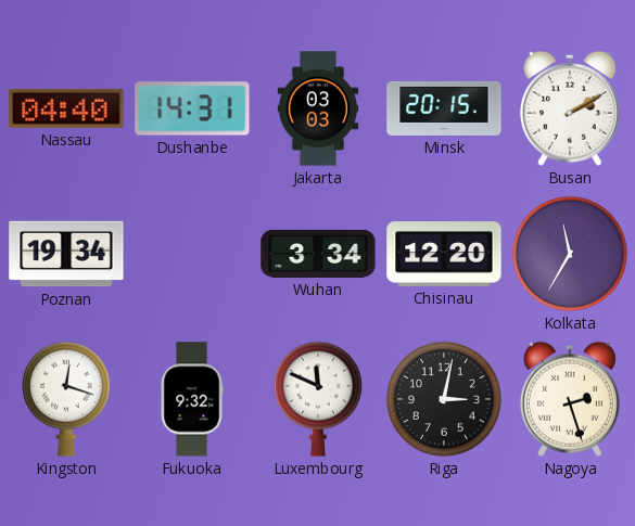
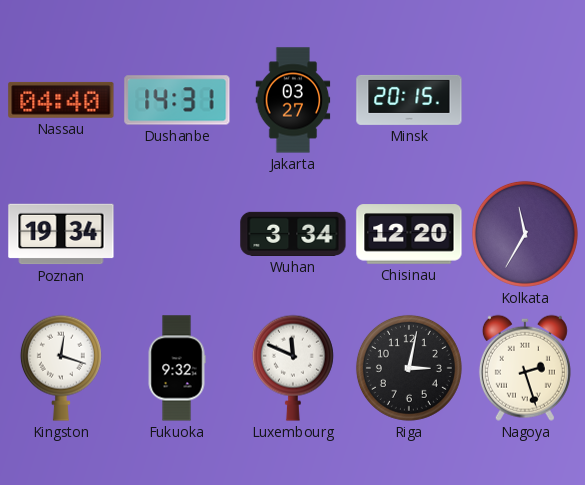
Jakarta: 03:03 -> 03:27
Busan: 2:10 -> none
